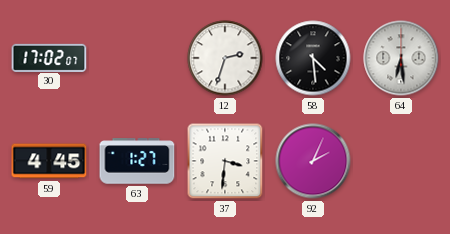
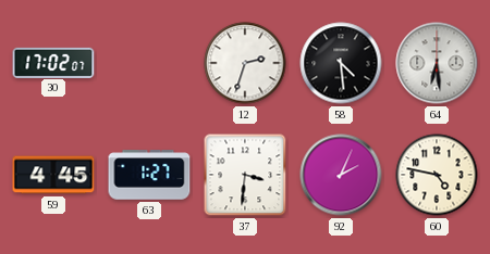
60: none -> 4:47
